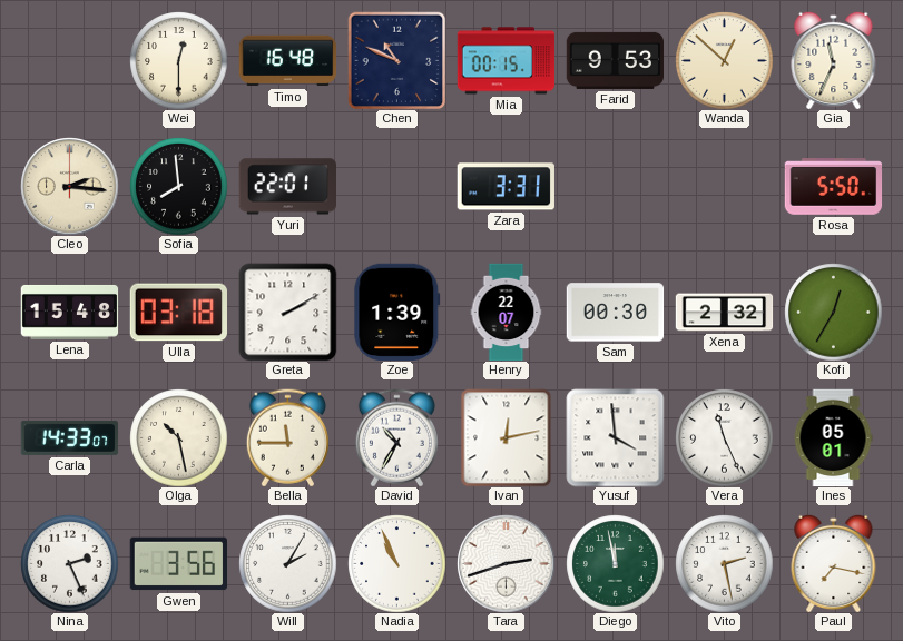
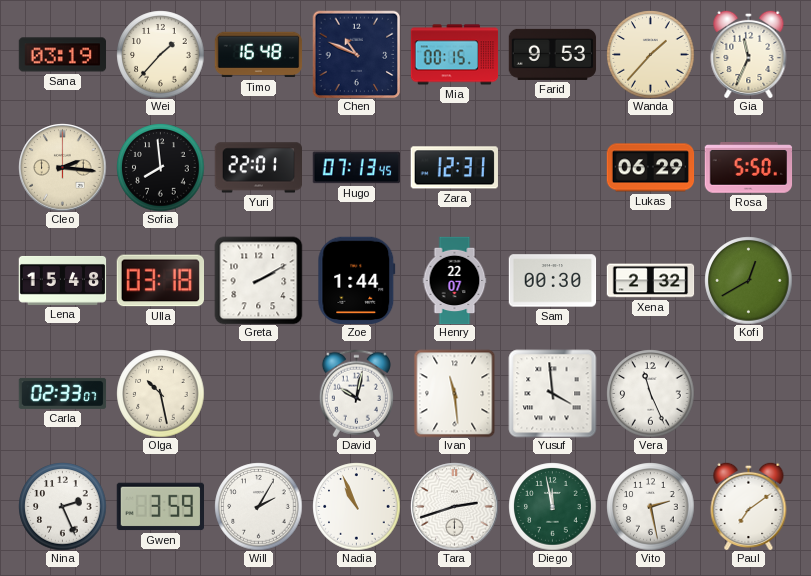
Sana: none -> 03:19
Wei: 12:30 -> 1:37
Wanda: 12:52 -> 1:37
Hugo: none -> 07:13
Zara: 3:31 -> 12:31
Lukas: none -> 06:29
Zoe: 1:39 -> 1:44
Kofi: 12:35 -> 12:40
Carla: 14:33 -> 02:33
Bella: 11:45 -> none
David: 10:35 -> 10:02
Ivan: 12:13 -> 11:29
Ines: 05:01 -> none
Gwen: 3:56 -> 3:59
Paul: 7:17 -> 7:09
